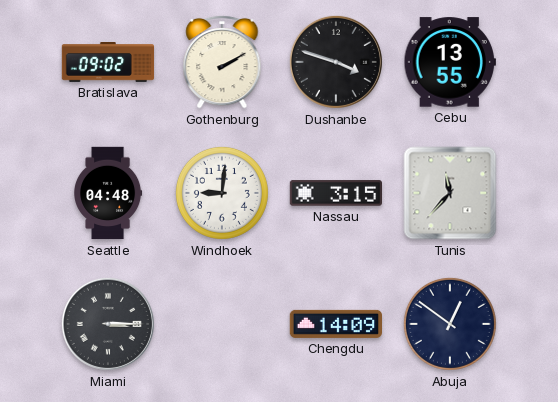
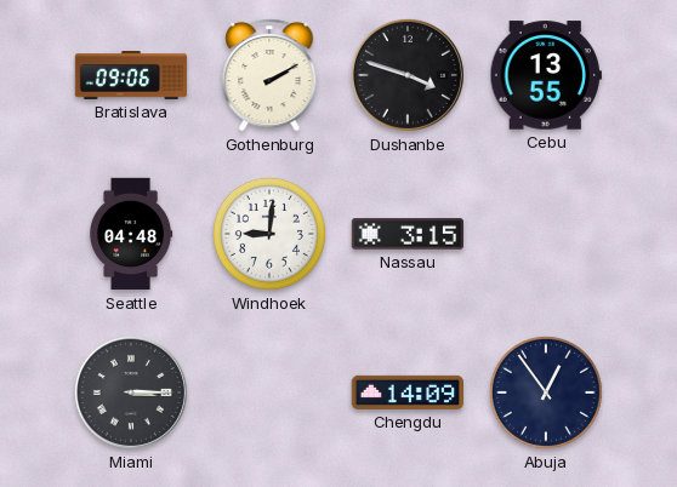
Bratislava: 09:02 -> 09:06
Tunis: 11:37 -> none
Abuja: 12:51 -> 12:54
